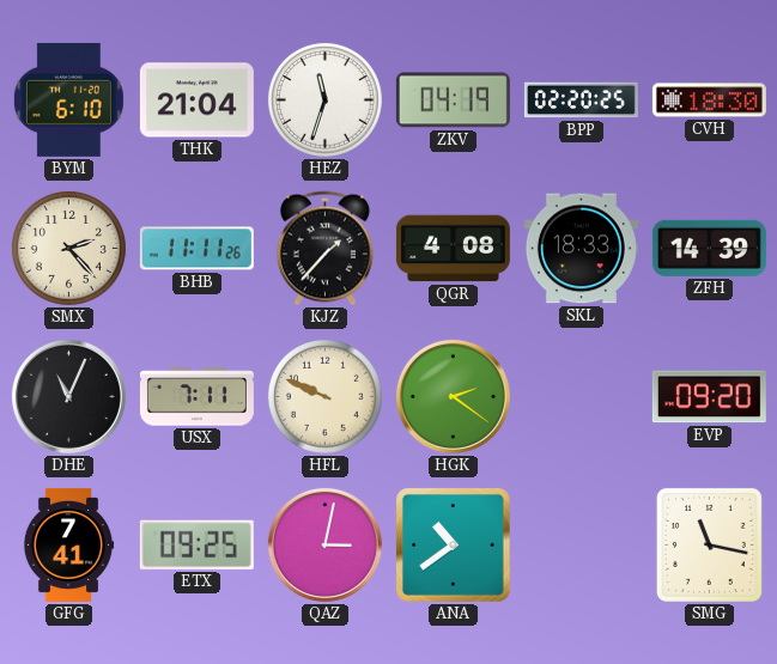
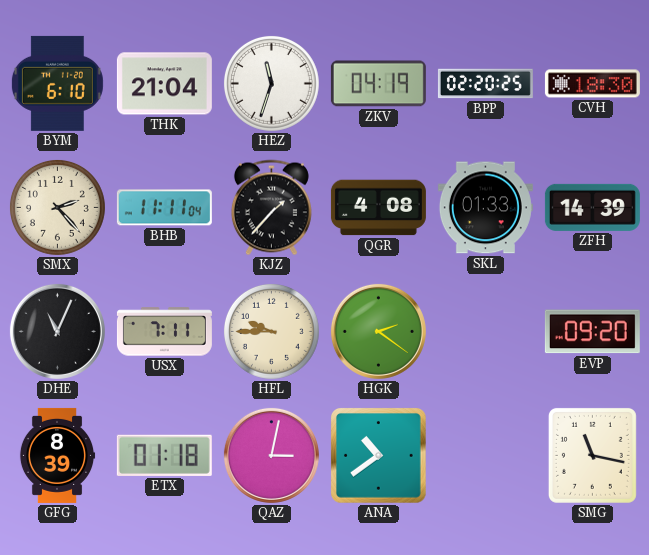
BHB: 11:11:26 -> 11:11:04
SKL: 18:33 -> 01:33
HFL: 9:49 -> 9:45
GFG: 7:41 -> 8:39
ETX: 09:25 -> 01:18
